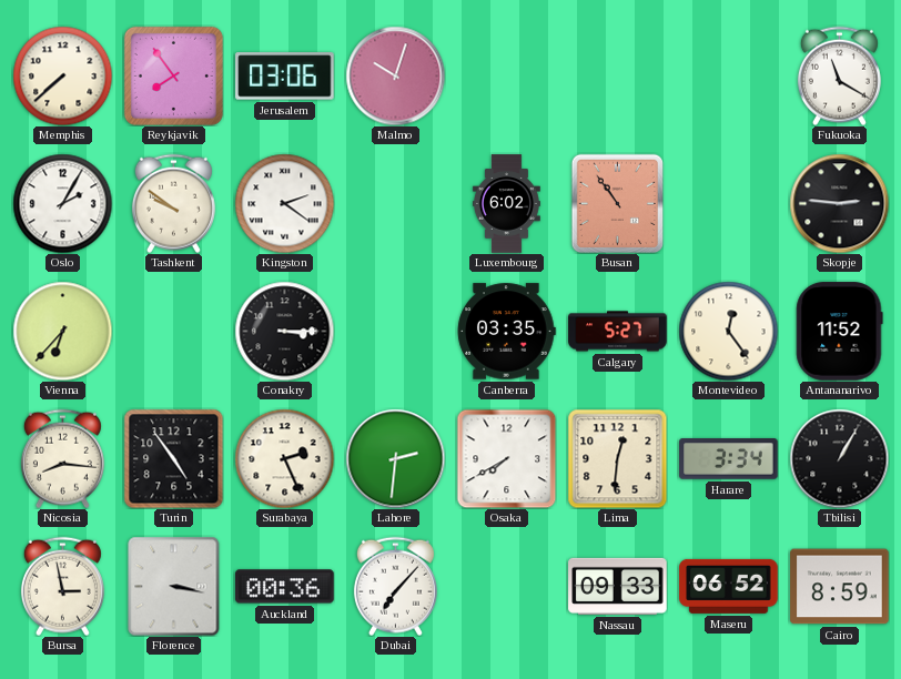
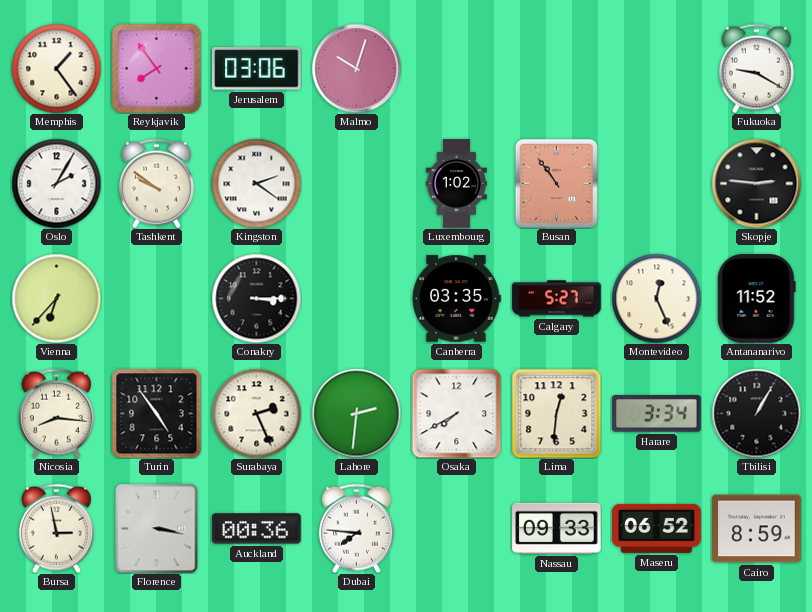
Memphis: 7:38 -> 1:24
Fukuoka: 11:20 -> 9:20
Luxembourg: 6:02 -> 1:02
Montevideo: 12:24 -> 12:26
Dubai: 7:07 -> 7:46
